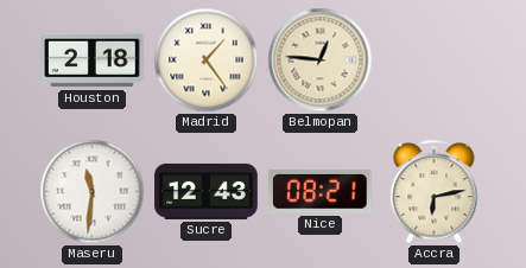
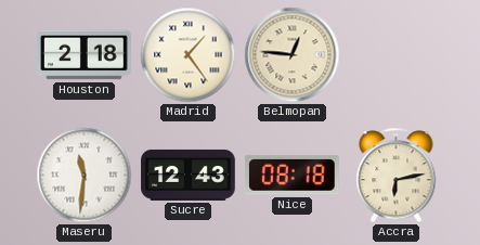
Nice: 08:21 -> 08:18
